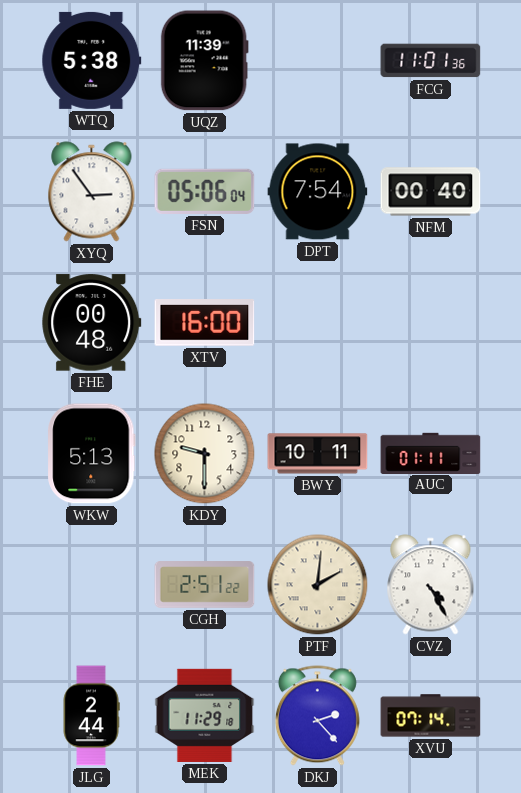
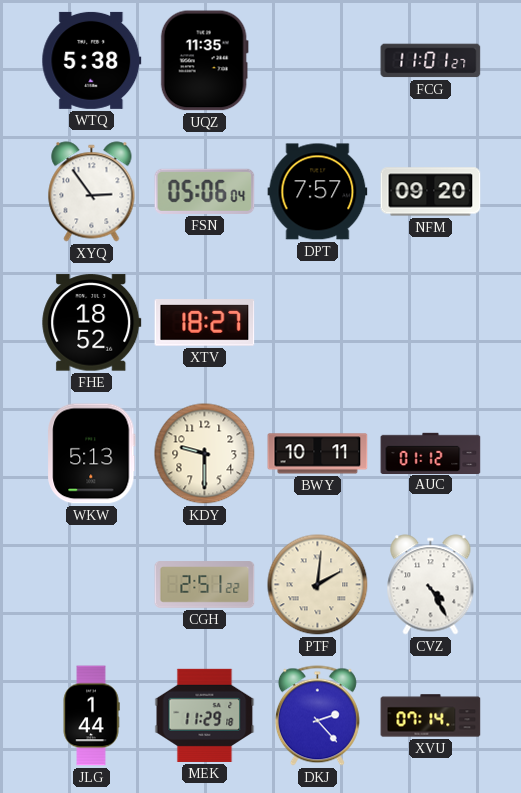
UQZ: 11:39 -> 11:35
FCG: 11:01:36 -> 11:01:27
DPT: 7:54 -> 7:57
NFM: 00:40 -> 09:20
FHE: 00:48 -> 18:52
XTV: 16:00 -> 18:27
AUC: 01:11 -> 01:12
JLG: 2:44 -> 1:44
